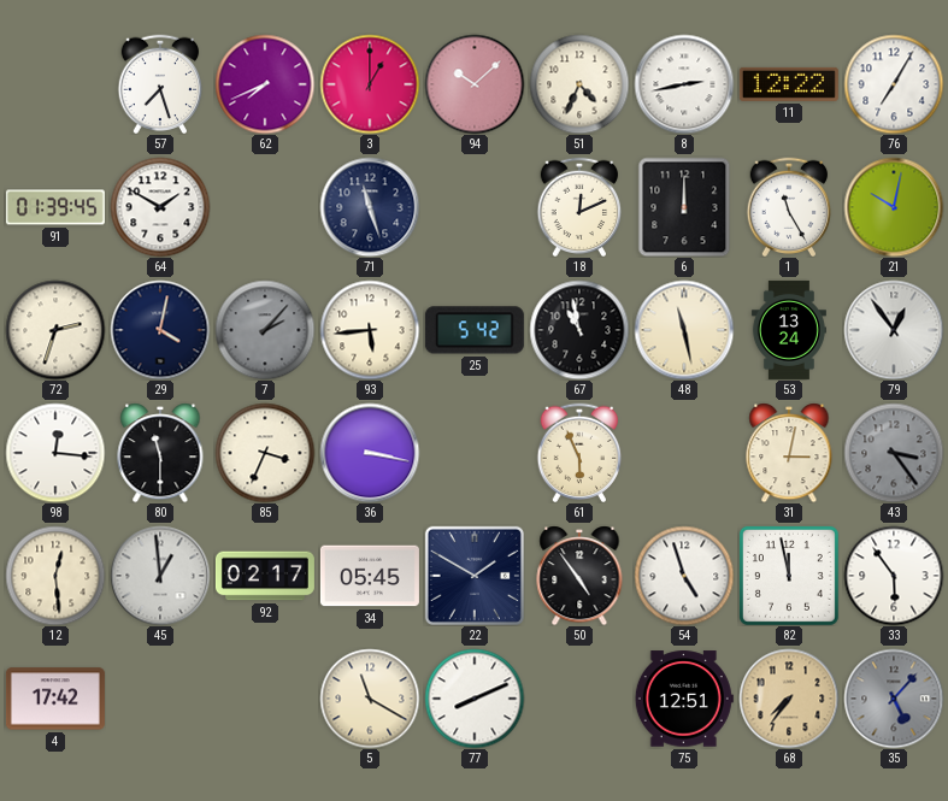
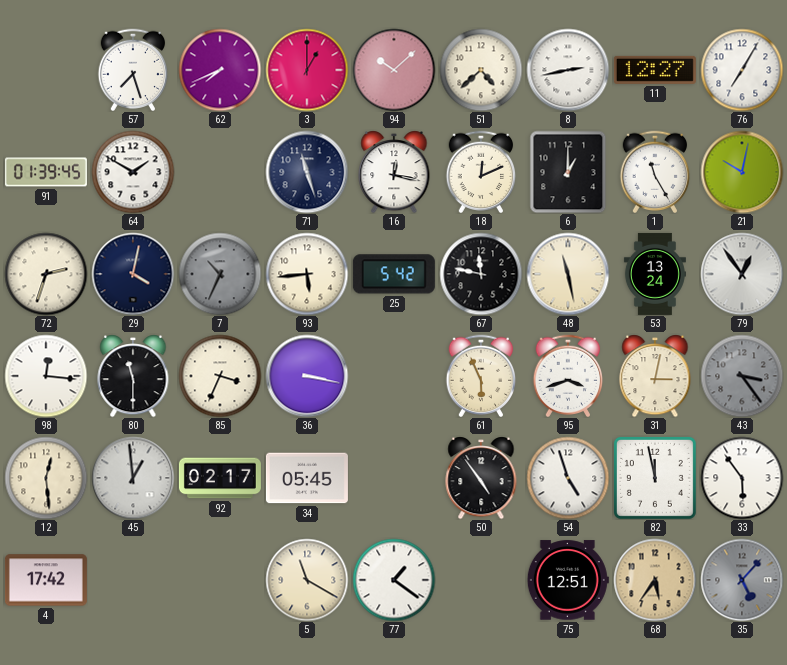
51: 4:34 -> 4:38
11: 12:22 -> 12:27
16: none -> 12:17
6: 12:00 -> 1:00
7: 2:07 -> 10:34
67: 10:58 -> 11:47
95: none -> 3:42
22: 1:50 -> none
77: 8:11 -> 1:21
68: 7:36 -> 5:36
